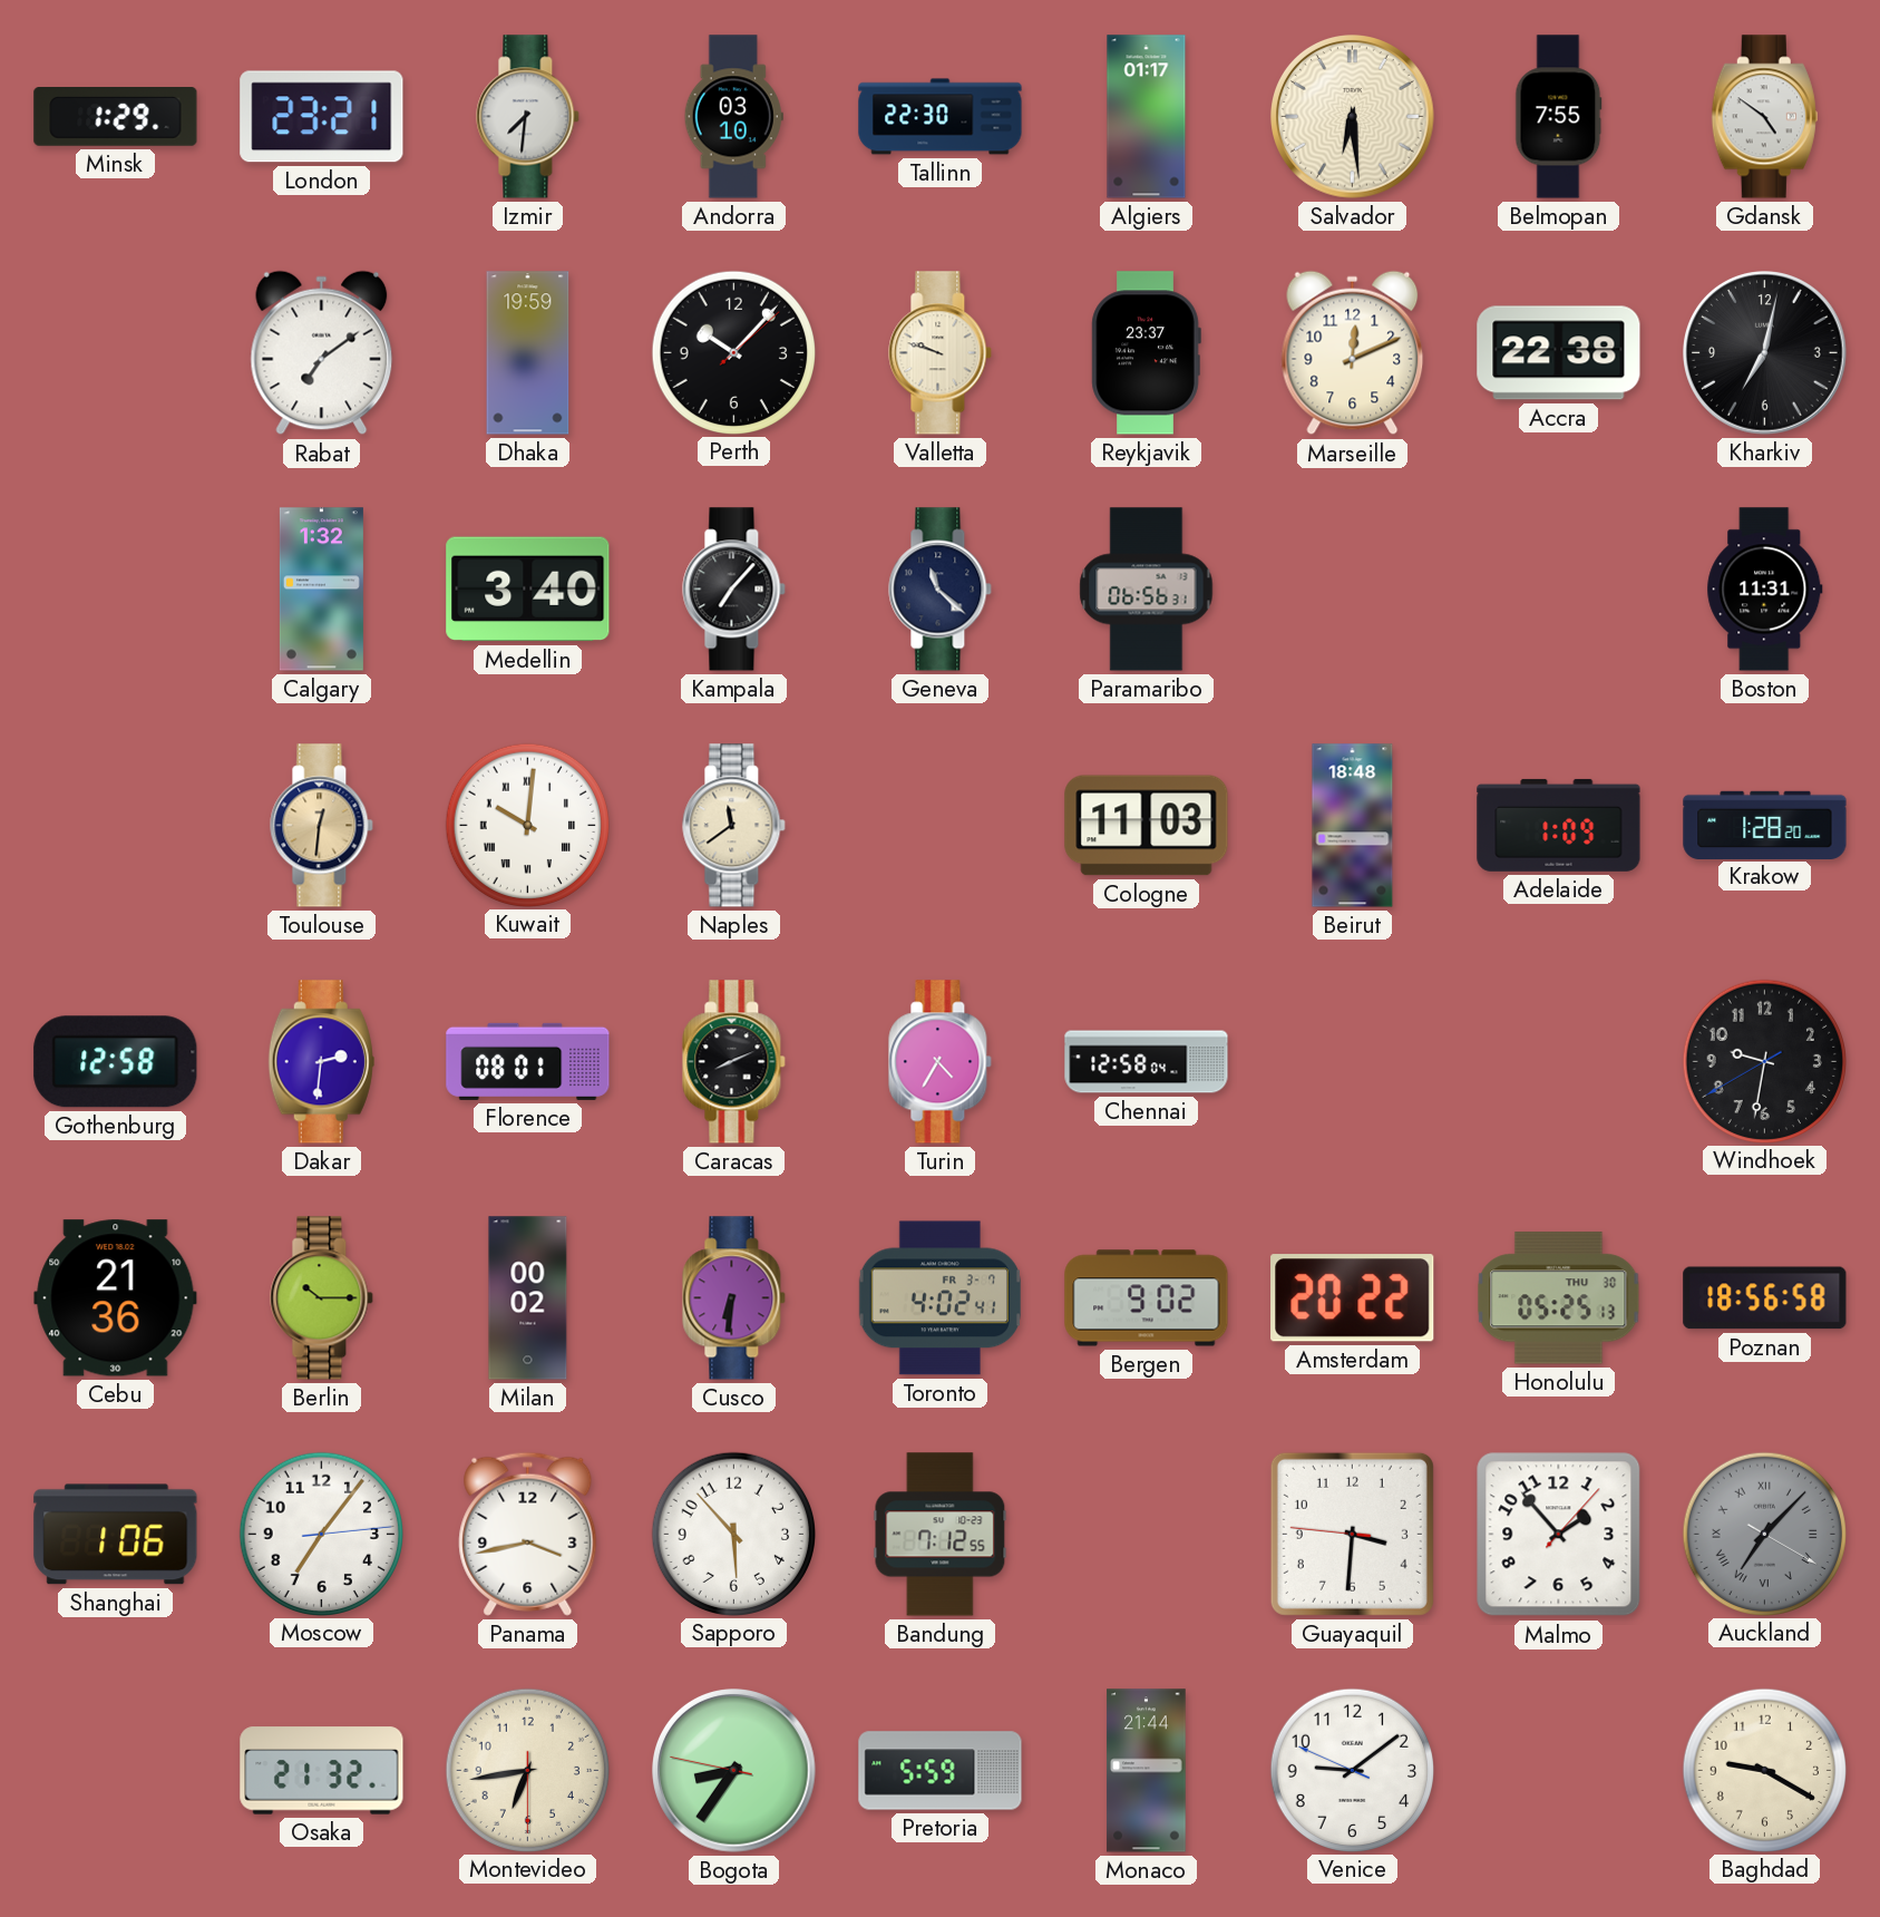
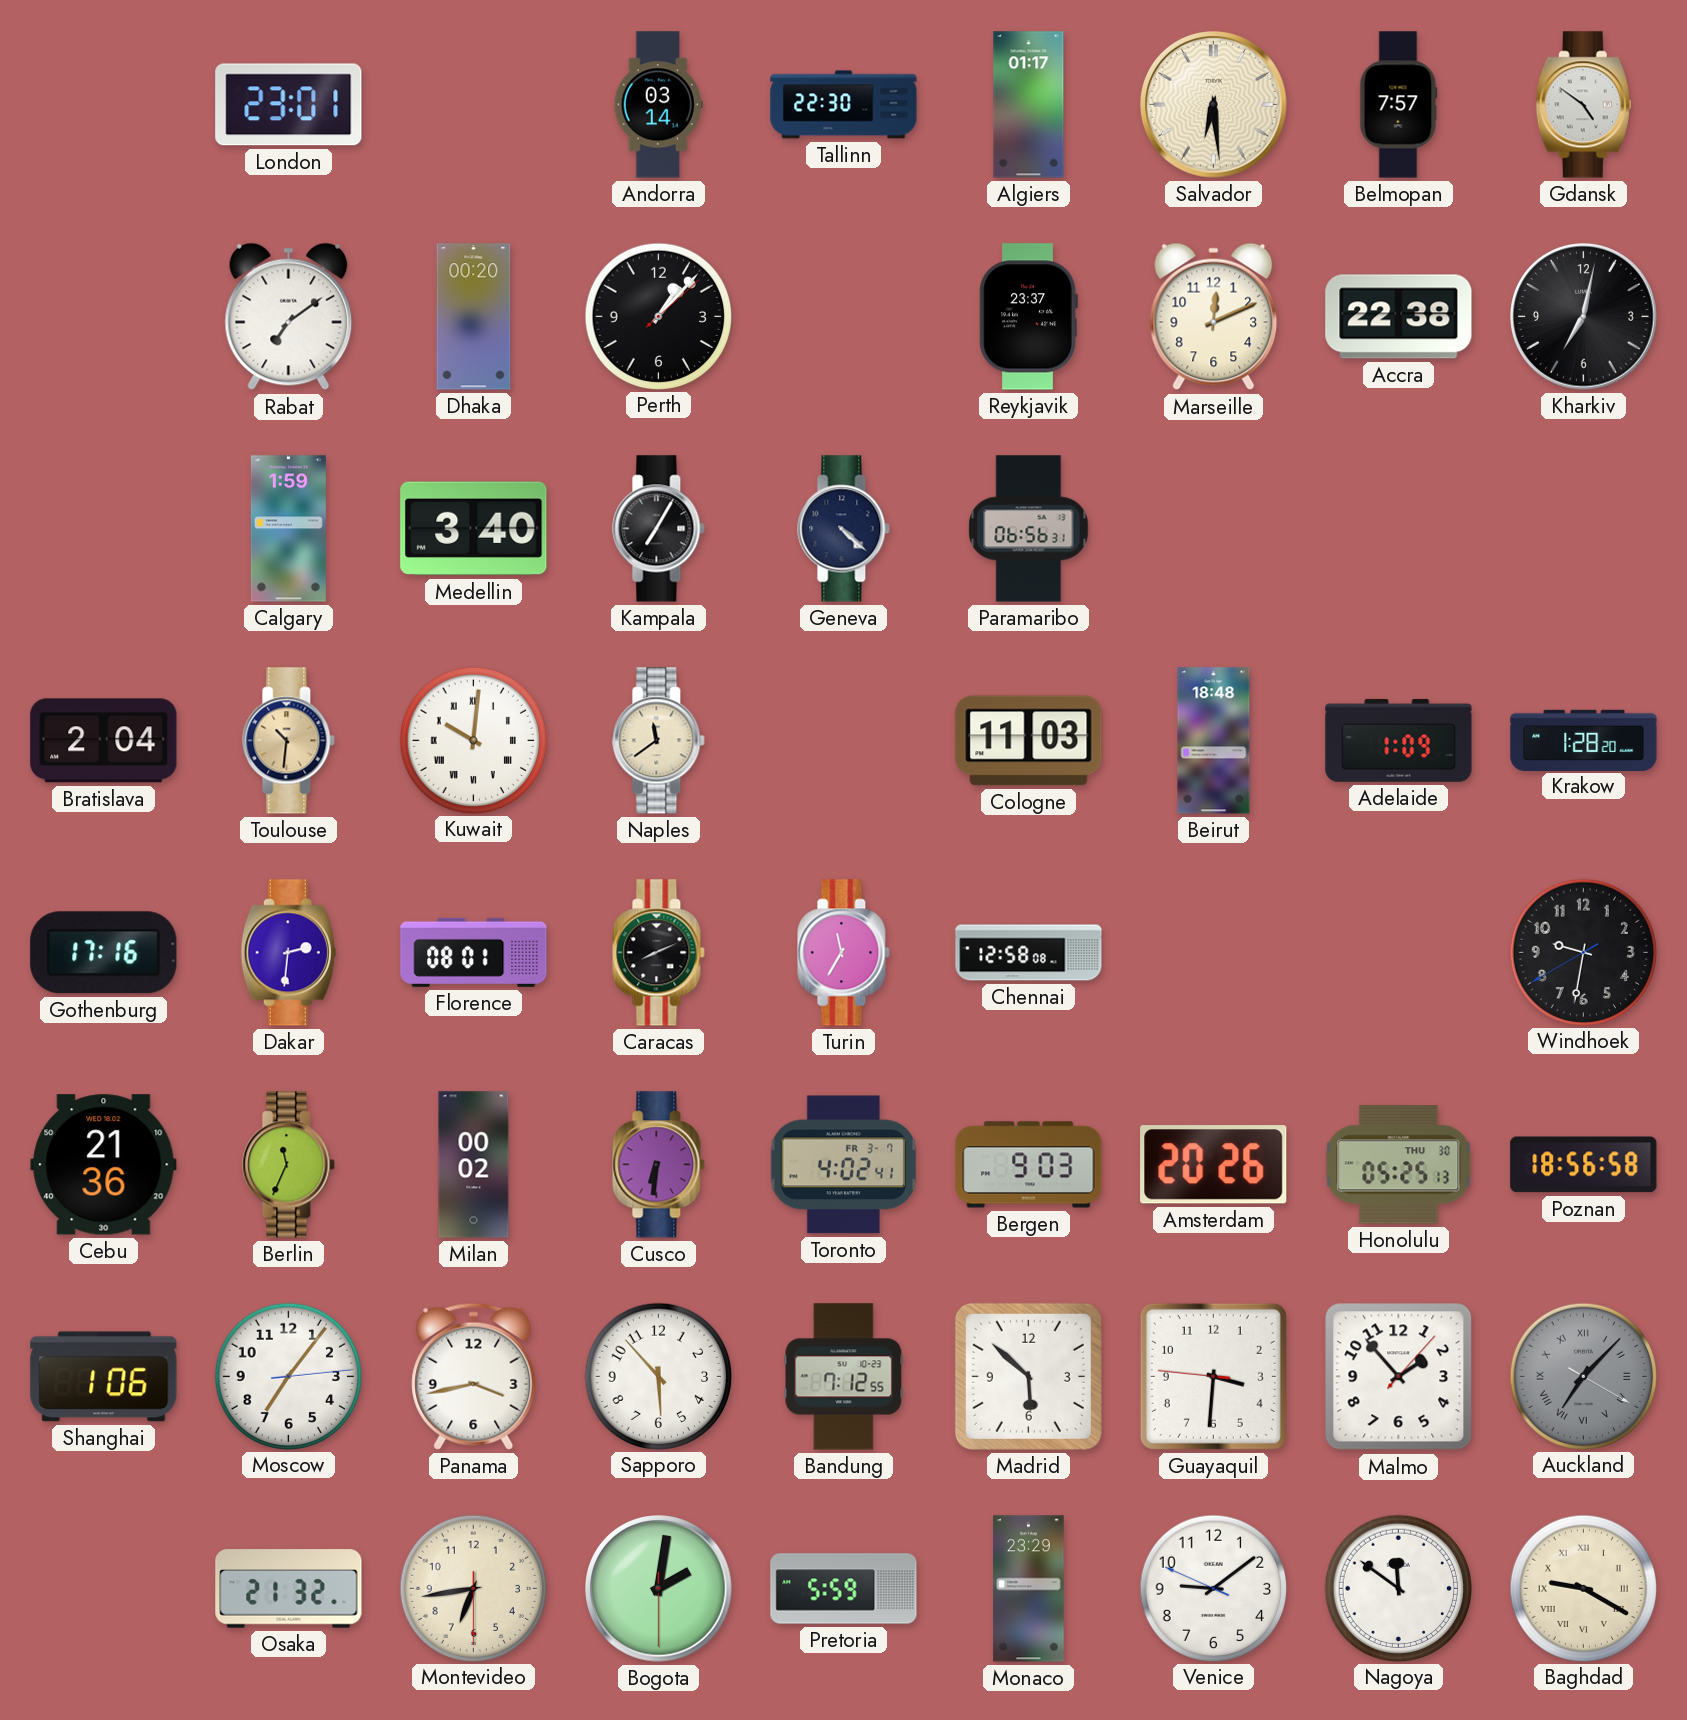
Minsk: 1:29 -> none
London: 23:21 -> 23:01
Izmir: 7:31 -> none
Andorra: 03:10 -> 03:14
Belmopan: 7:55 -> 7:57
Dhaka: 19:59 -> 00:20
Perth: 10:07 -> 1:07
Valletta: 9:48 -> none
Calgary: 1:32 -> 1:59
Kampala: 7:07 -> 7:05
Geneva: 11:22 -> 4:22
Boston: 11:31 -> none
Bratislava: none -> 2:04
Toulouse: 12:31 -> 10:31
Gothenburg: 12:58 -> 17:16
Turin: 4:35 -> 11:35
Chennai: 12:58:04 -> 12:58:08
Berlin: 10:15 -> 11:34
Bergen: 9:02 -> 9:03
Amsterdam: 20:22 -> 20:26
Madrid: none -> 5:52
Bogota: 8:35 -> 2:01
Monaco: 21:44 -> 23:29
Nagoya: none -> 11:51
Baghdad numerals: Arabic -> Roman
